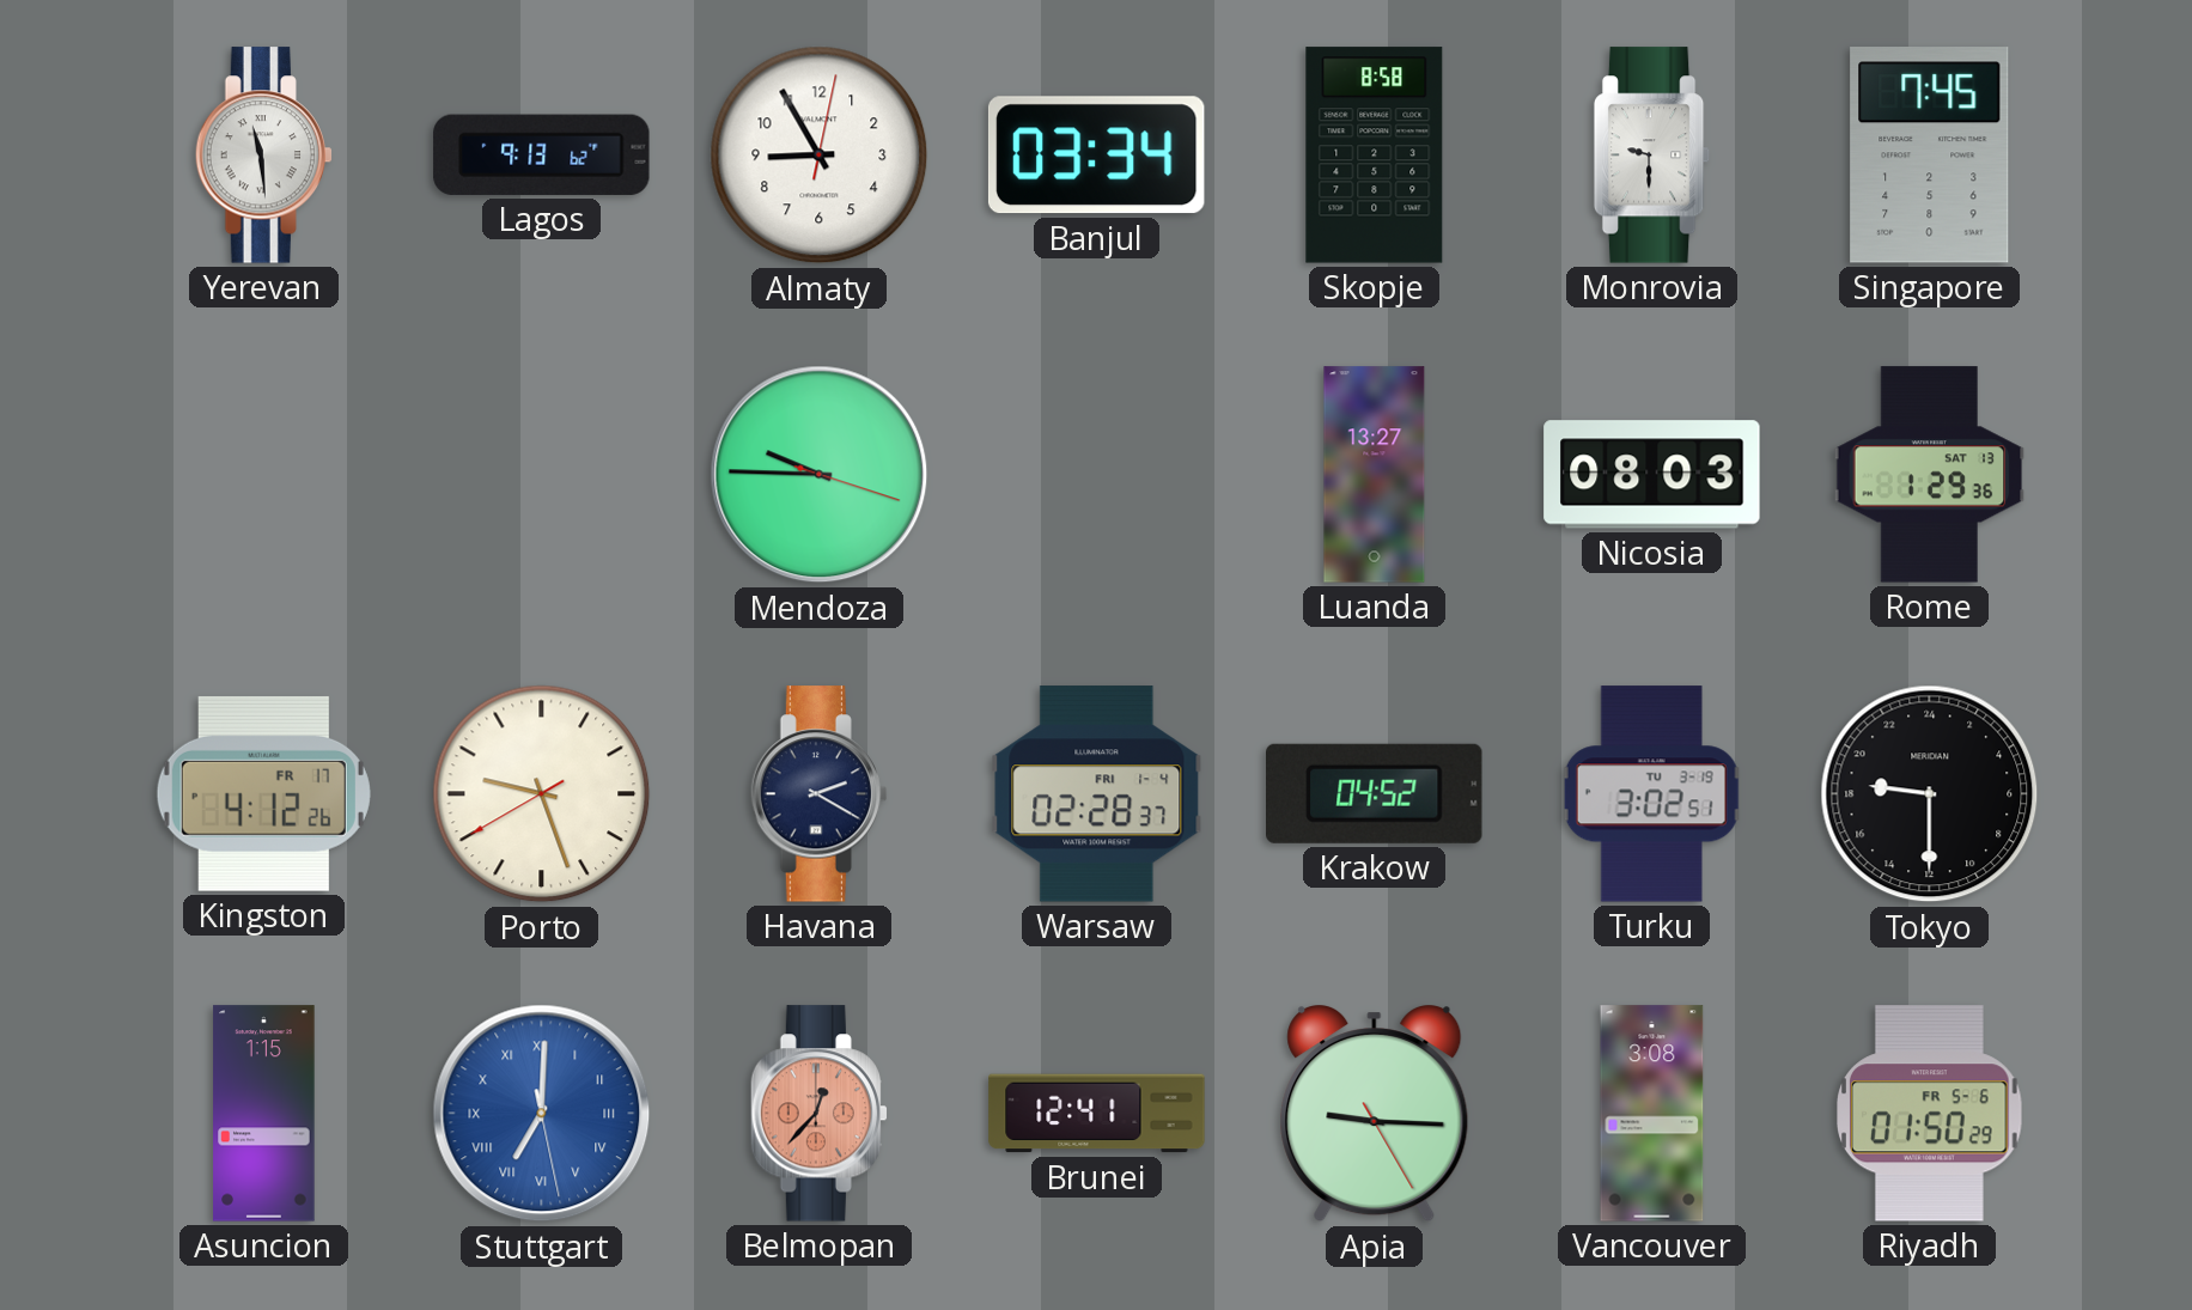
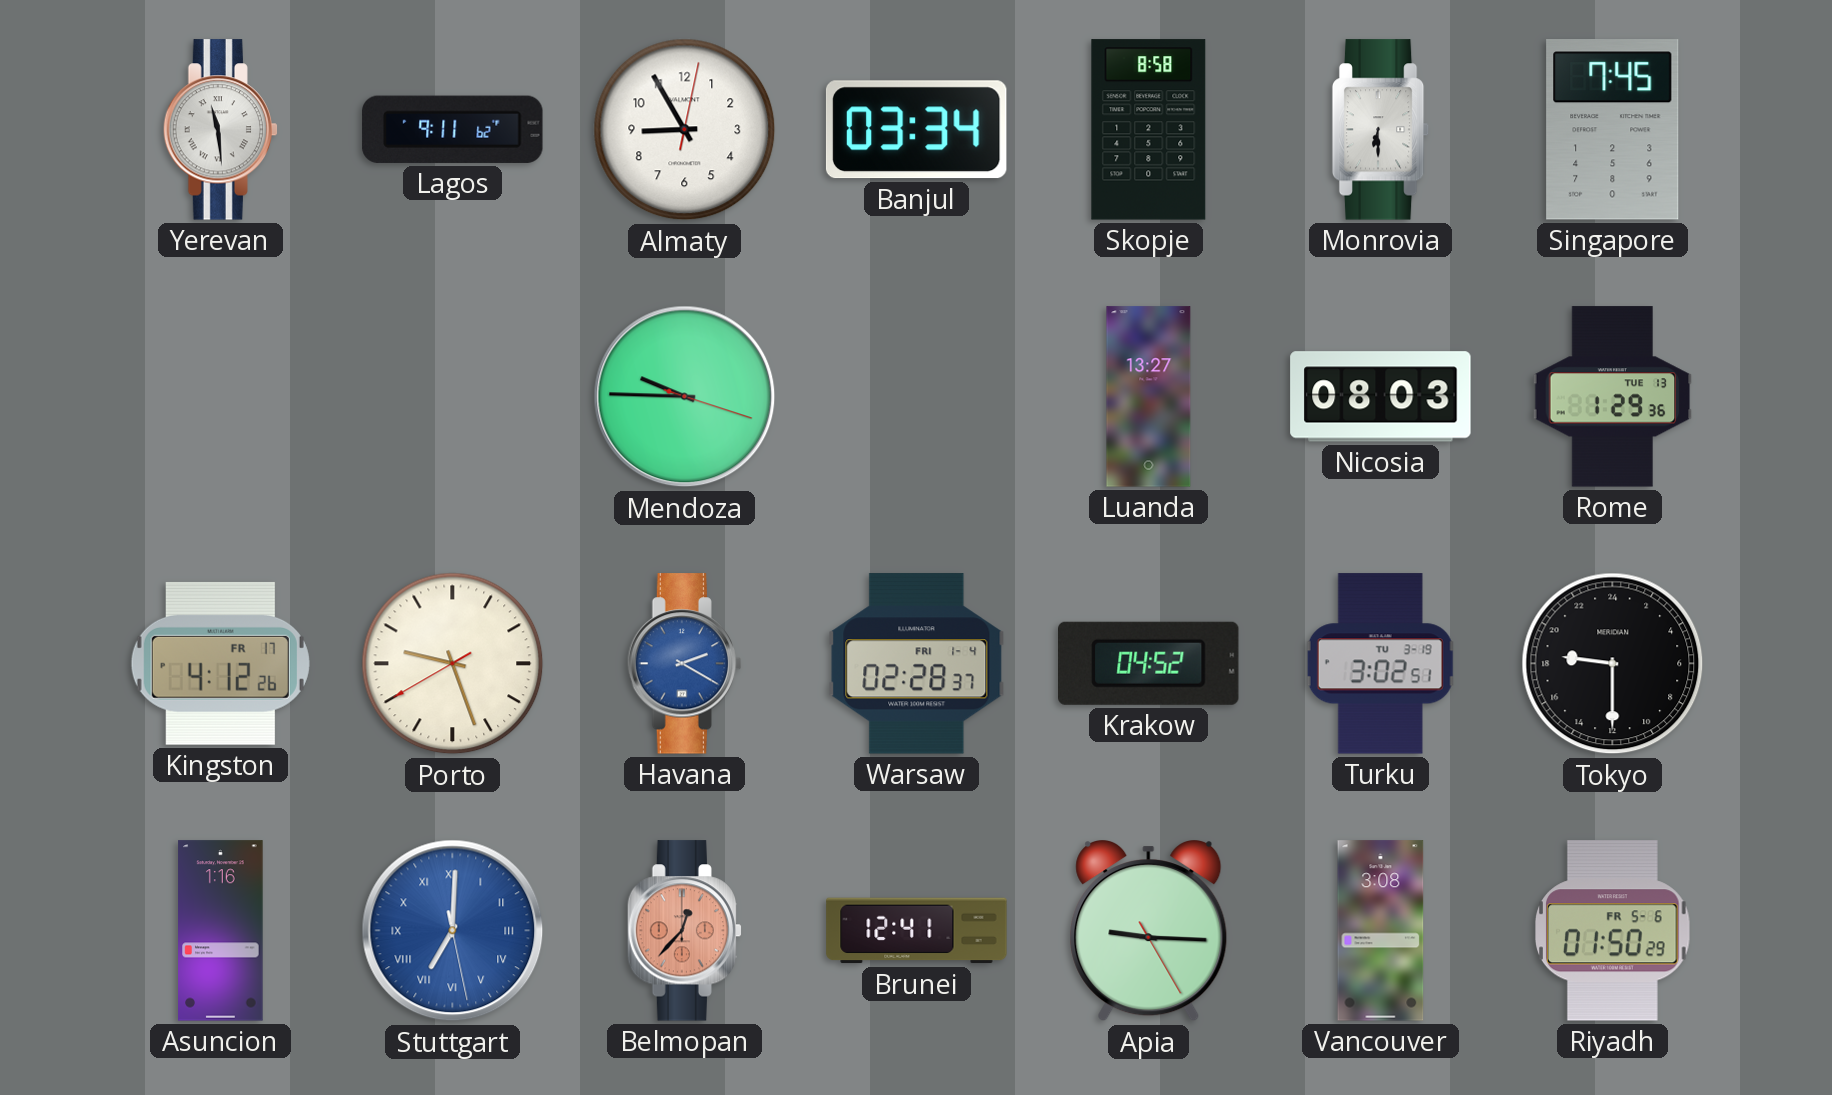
Lagos: 9:13 -> 9:11
Monrovia: 9:30 -> 6:30
Rome date: SAT 13 -> TUE 13
Havana dial: navy -> blue
Asuncion: 1:15 -> 1:16
